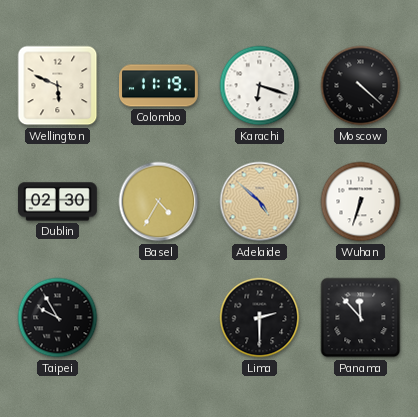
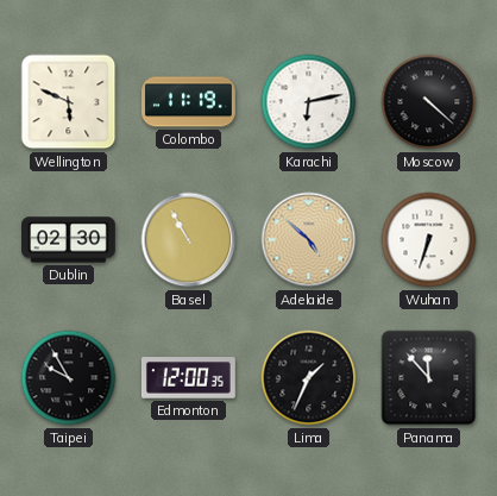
Karachi: 6:18 -> 6:13
Basel: 4:35 -> 10:55
Edmonton: none -> 12:00
Lima: 2:30 -> 1:34
